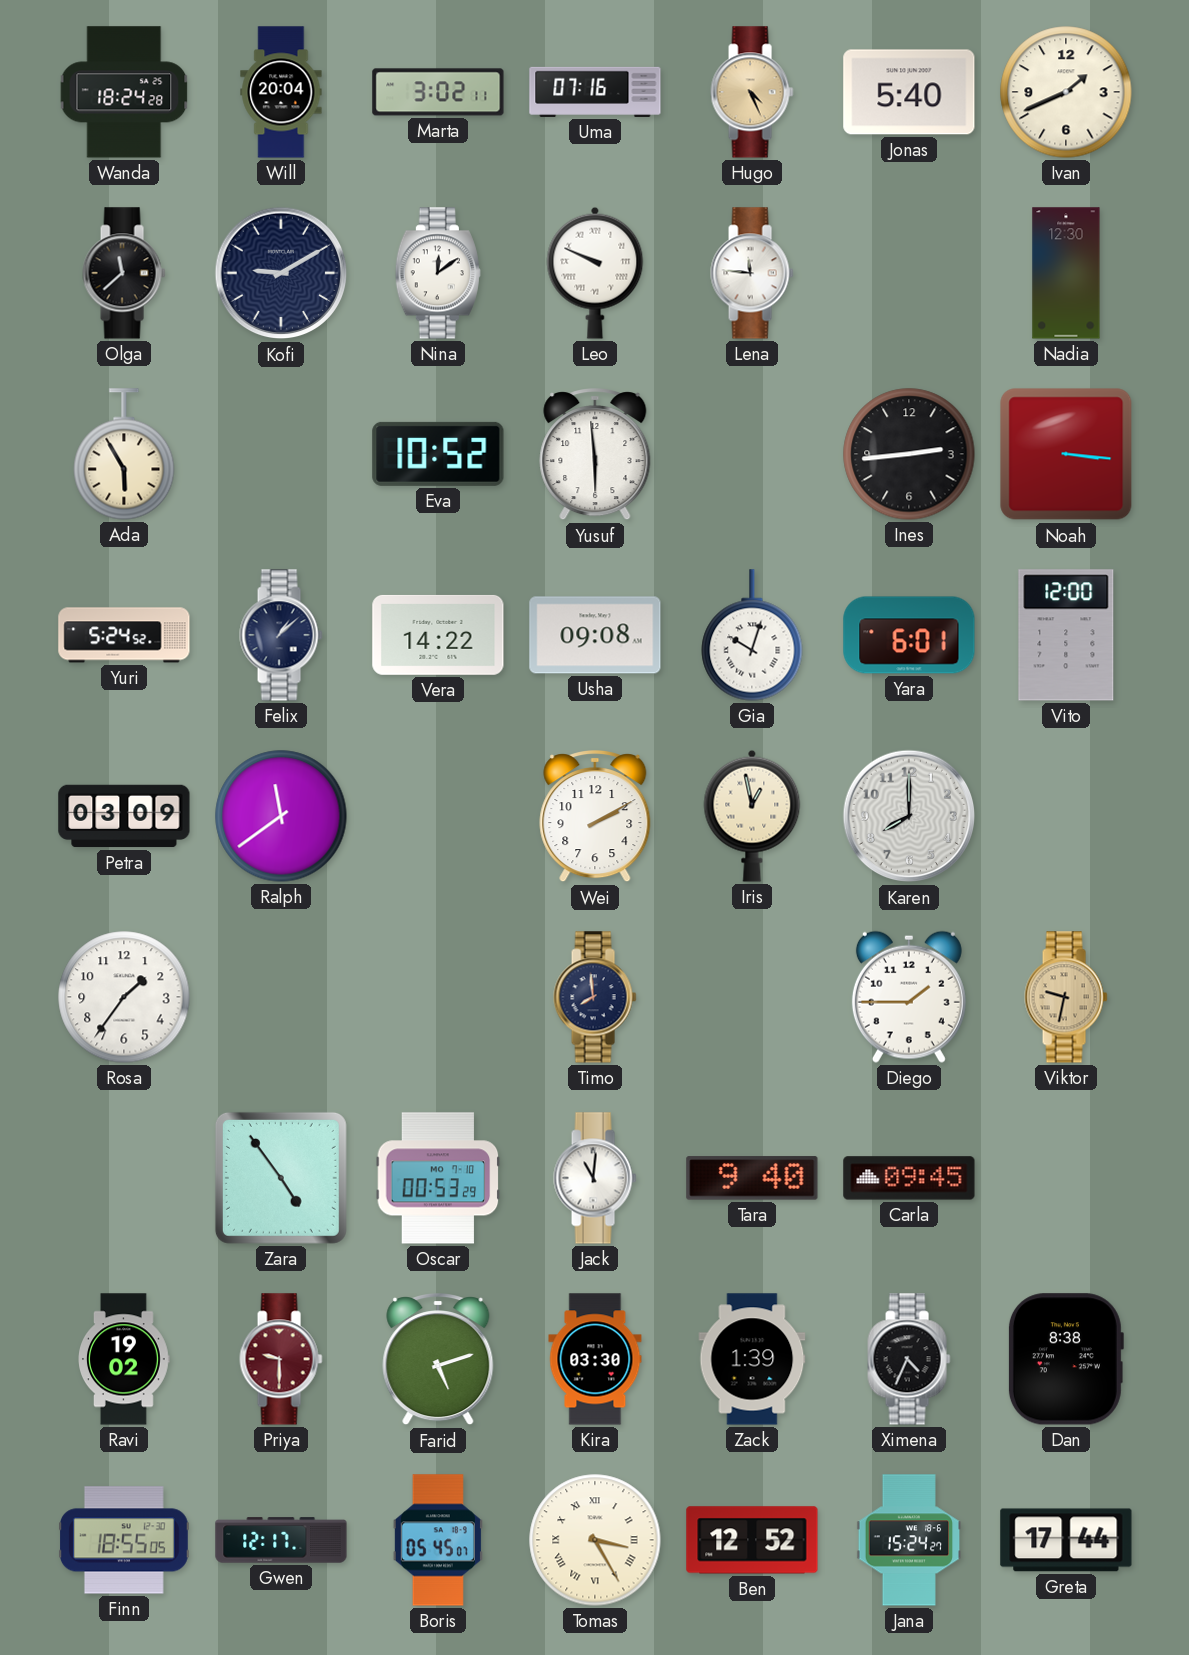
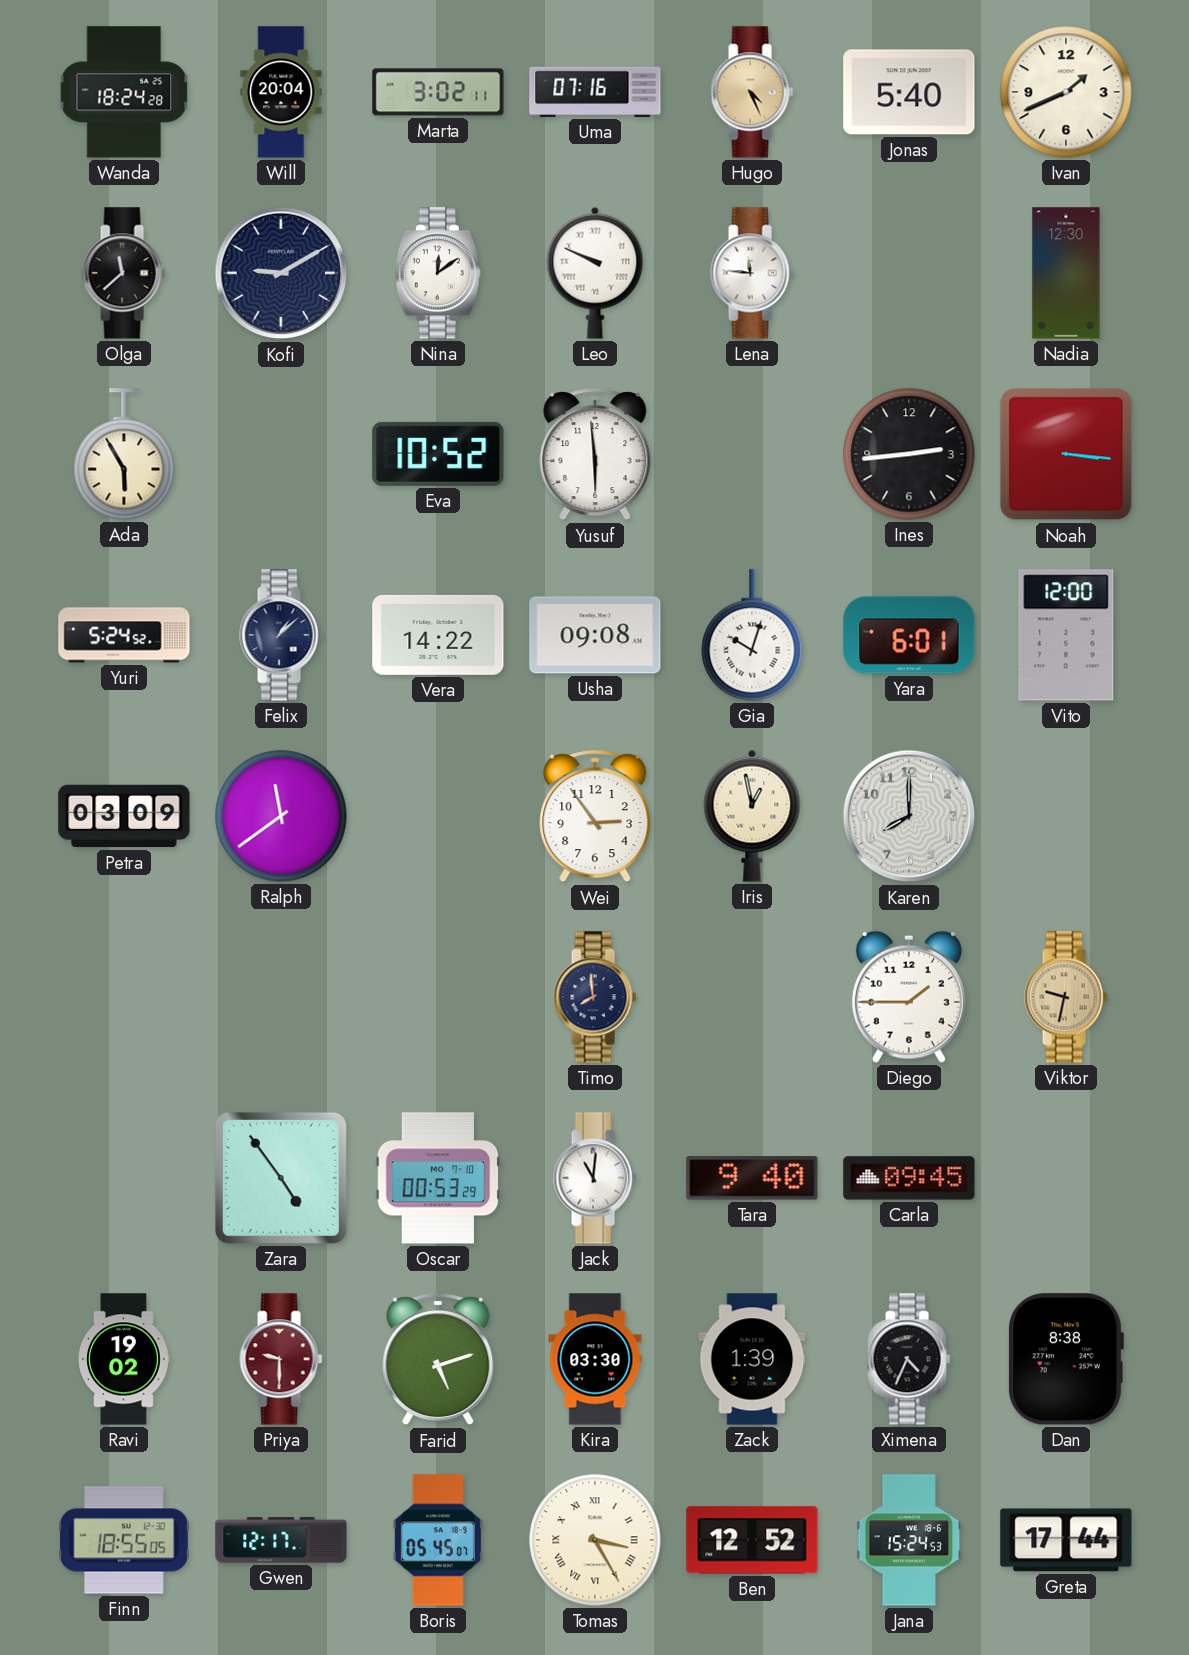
Wei: 2:10 -> 2:54
Rosa: 1:36 -> none
Jana: 15:24:27 -> 15:24:53
